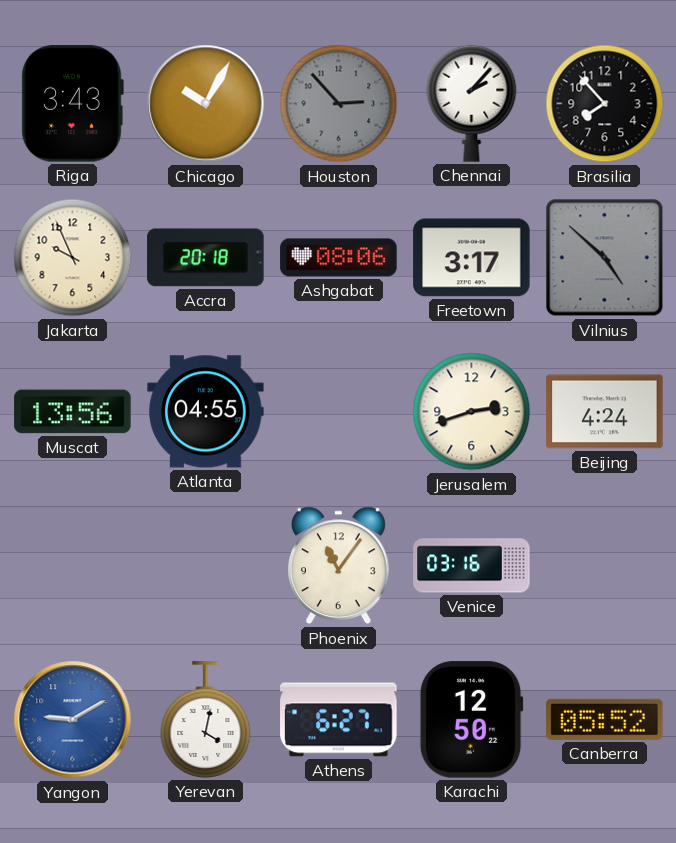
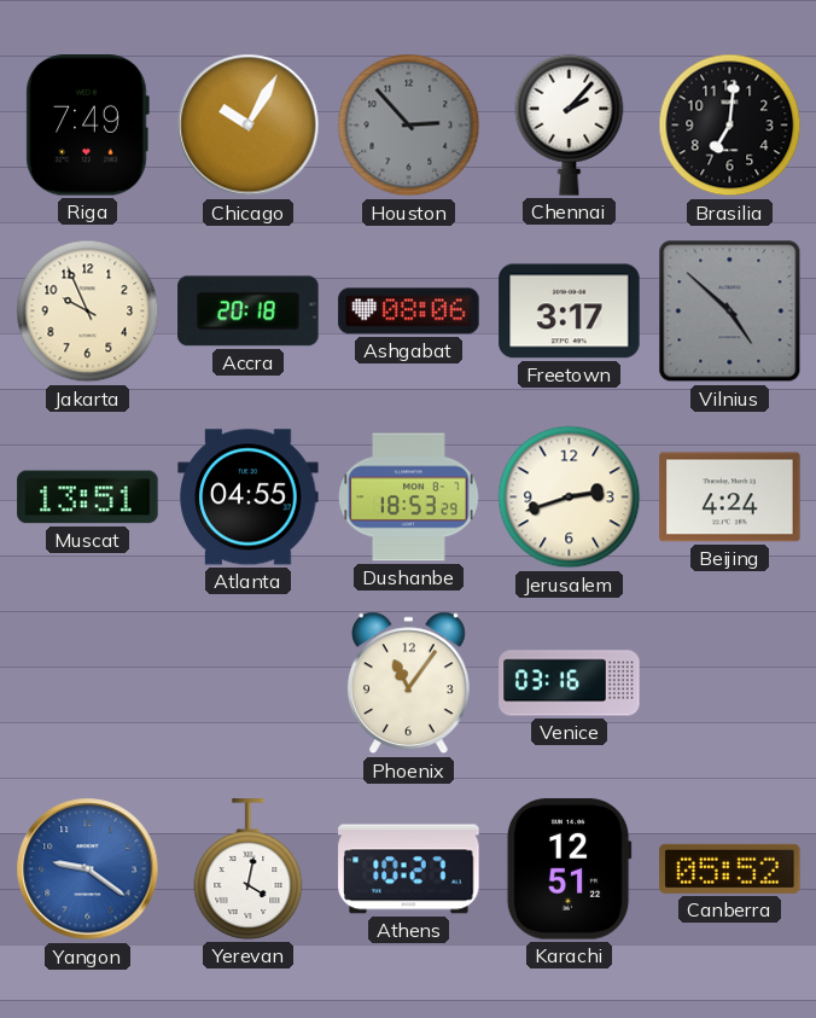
Riga: 3:43 -> 7:49
Brasilia: 7:53 -> 7:01
Muscat: 13:56 -> 13:51
Dushanbe: none -> 18:53
Yangon: 9:10 -> 9:21
Athens: 6:27 -> 10:27
Karachi: 12:50 -> 12:51
